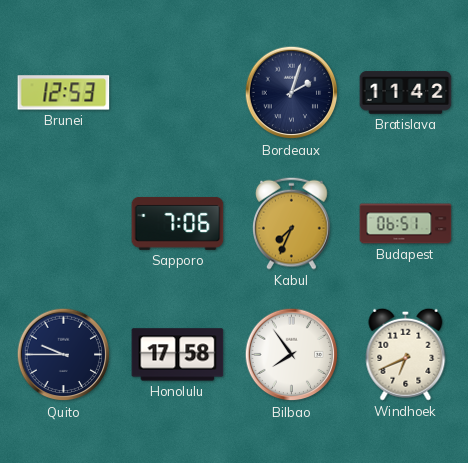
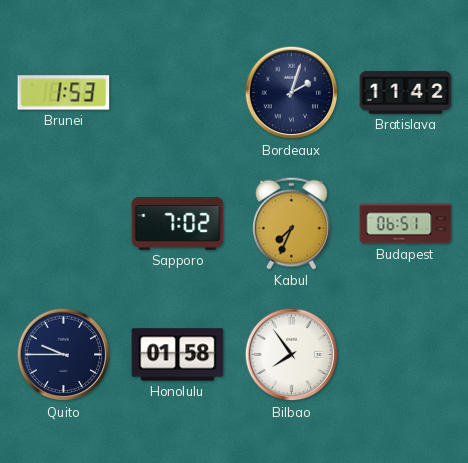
Brunei: 12:53 -> 1:53
Sapporo: 7:06 -> 7:02
Honolulu: 17:58 -> 01:58
Windhoek: 6:41 -> none
